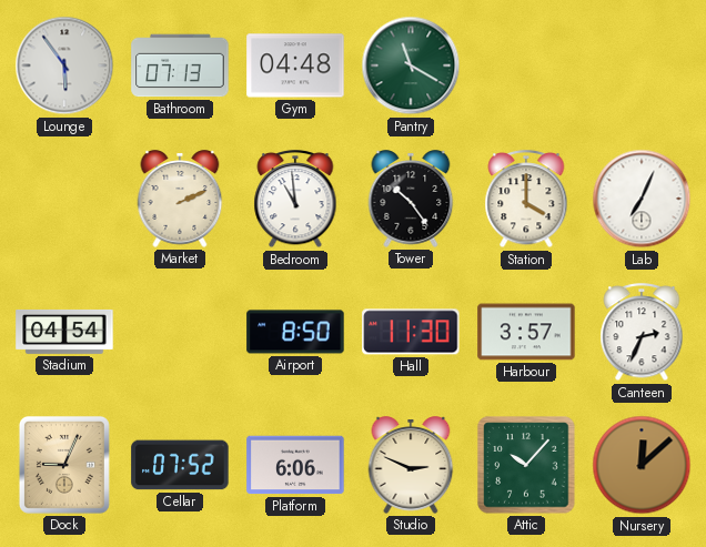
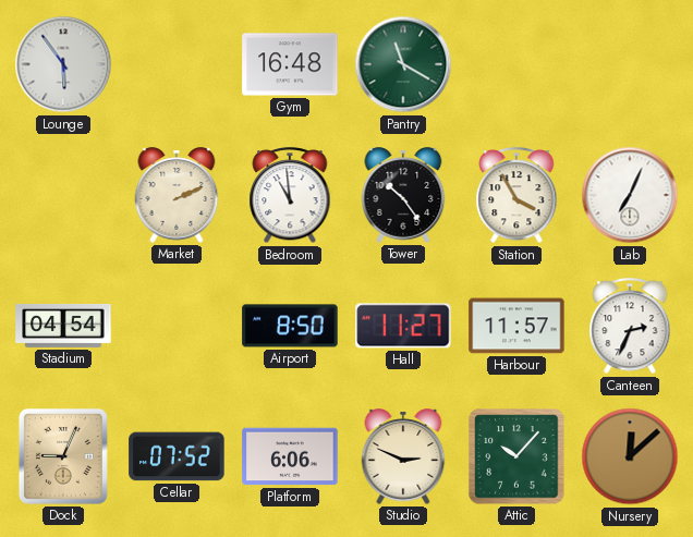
Bathroom: 07:13 -> none
Gym: 04:48 -> 16:48
Station: 4:00 -> 3:55
Hall: 11:30 -> 11:27
Harbour: 3:57 -> 11:57
